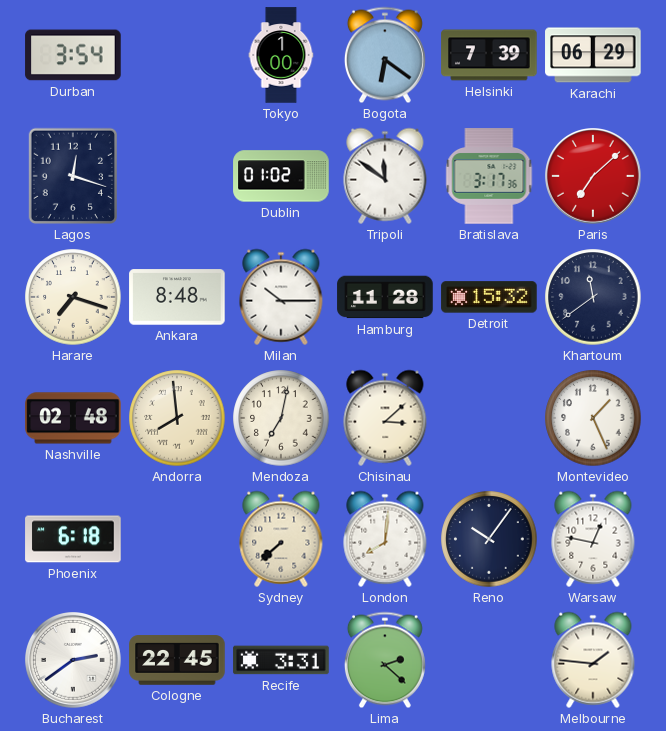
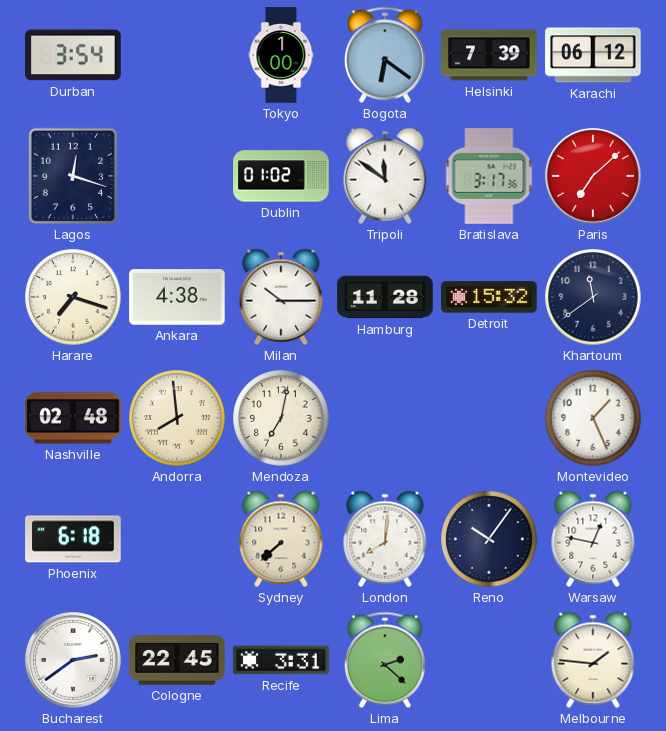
Karachi: 06:29 -> 06:12
Ankara: 8:48 -> 4:38
Chisinau: 3:08 -> none
